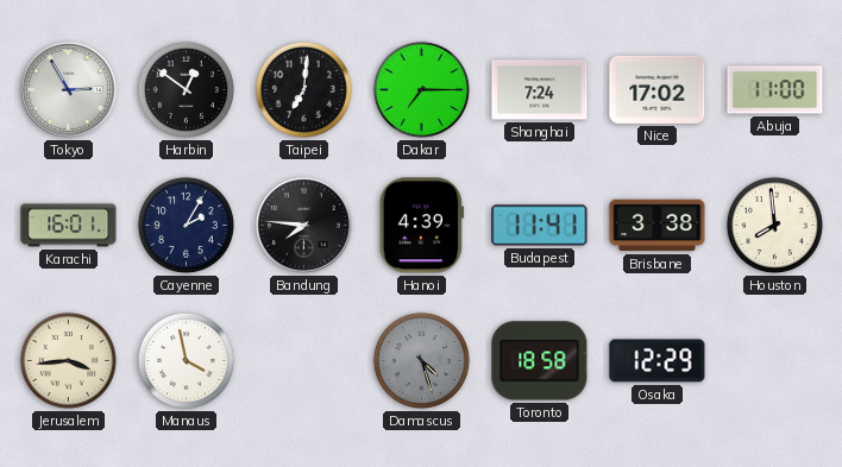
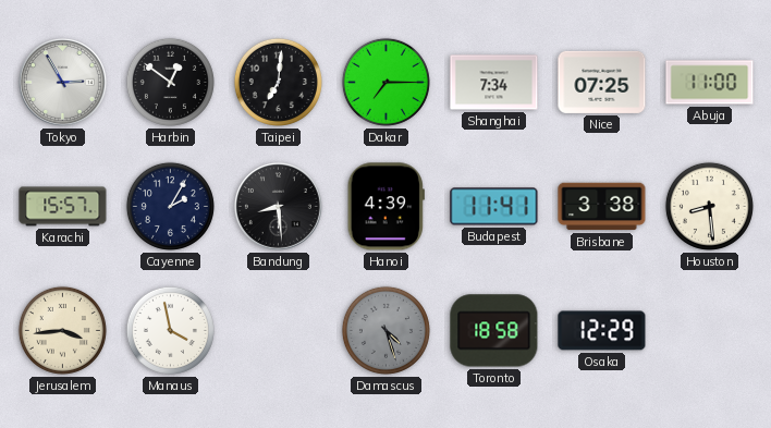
Shanghai: 7:24 -> 7:34
Nice: 17:02 -> 07:25
Karachi: 16:01 -> 15:57
Bandung: 7:46 -> 8:29
Houston: 7:59 -> 8:29
